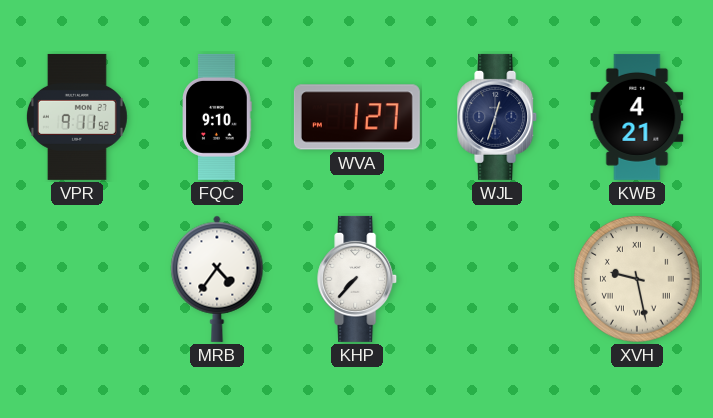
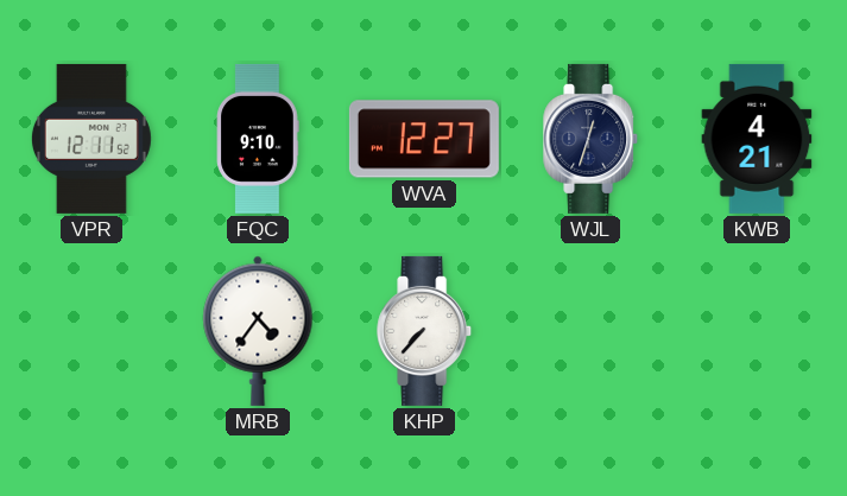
VPR: 9:11 -> 12:11
WVA: 1:27 -> 12:27
XVH: 9:28 -> none
